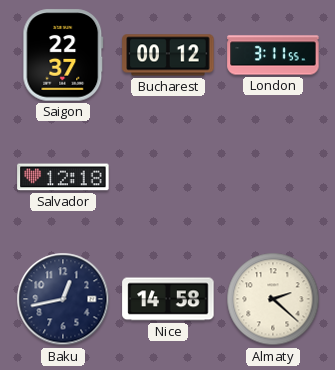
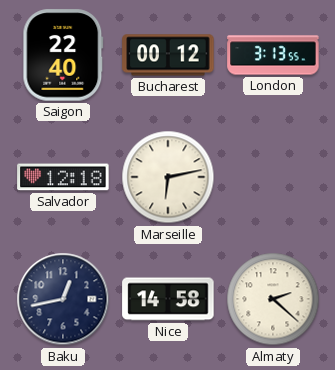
Saigon: 22:37 -> 22:40
London: 3:11 -> 3:13
Marseille: none -> 6:13
